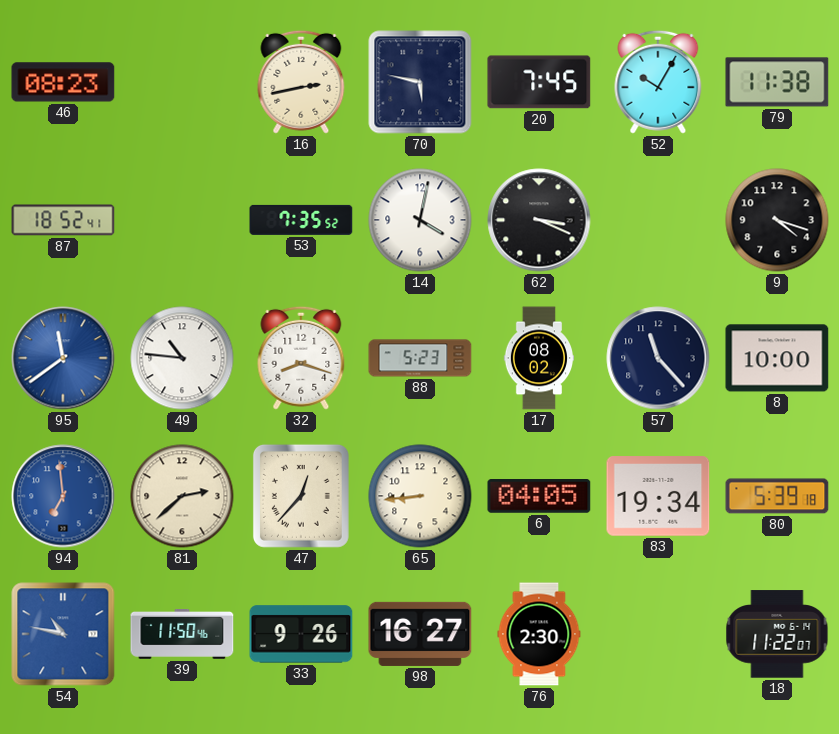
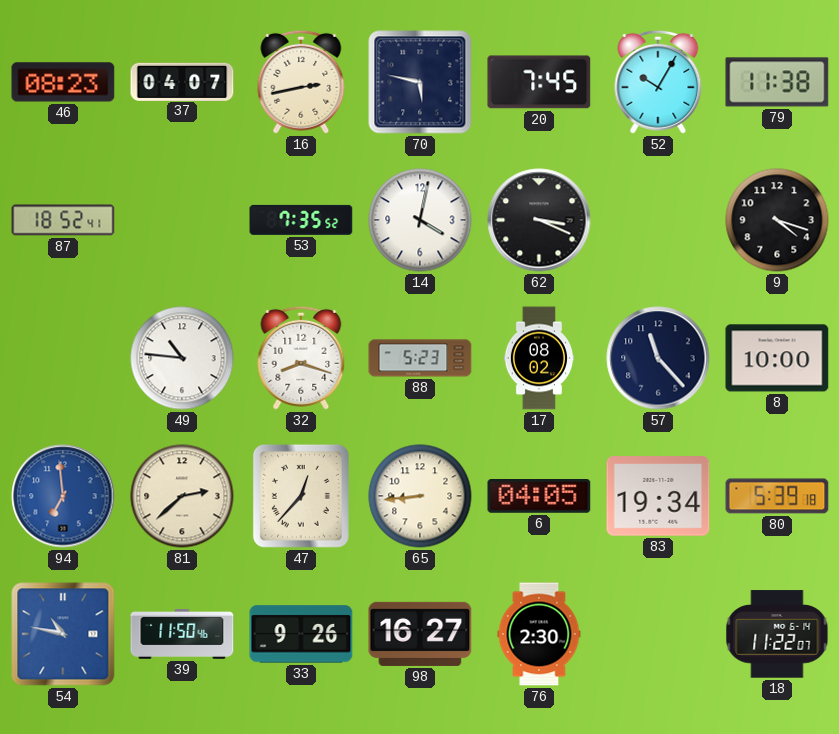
37: none -> 04:07
95: 11:39 -> none
